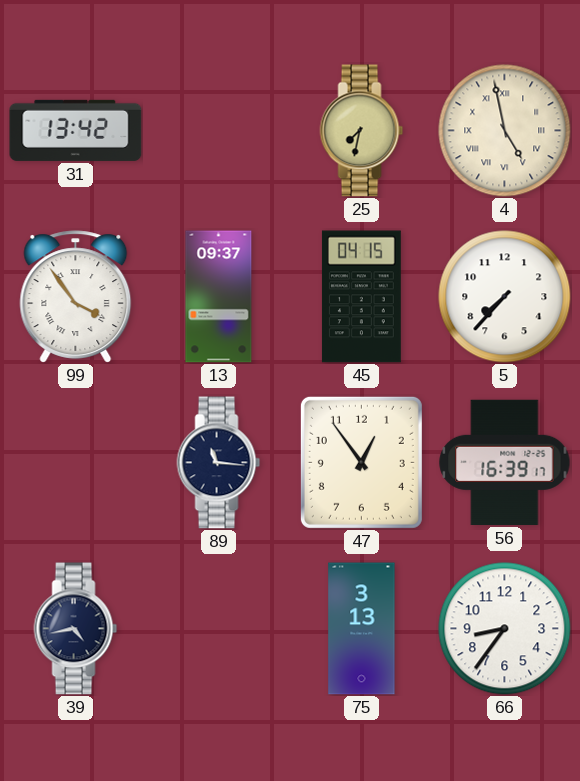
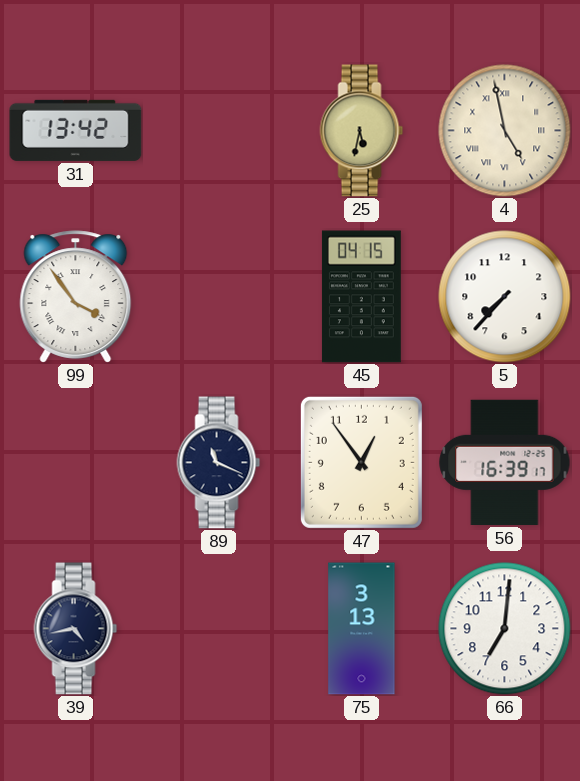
25: 7:32 -> 5:32
13: 09:37 -> none
89: 11:16 -> 11:19
66: 8:36 -> 7:01
